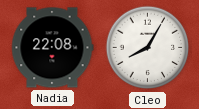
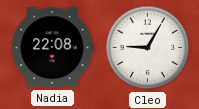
Cleo: 8:05 -> 9:05
